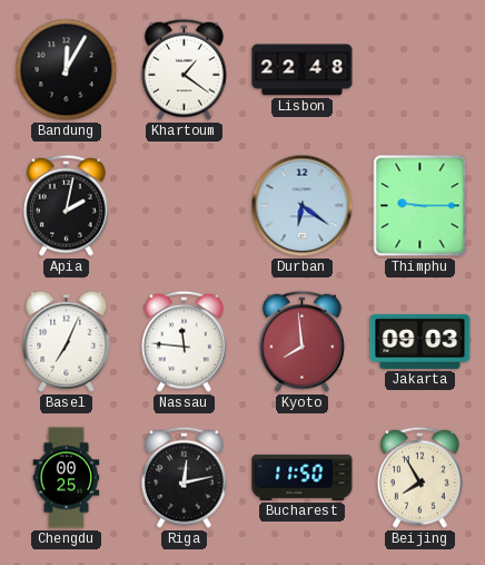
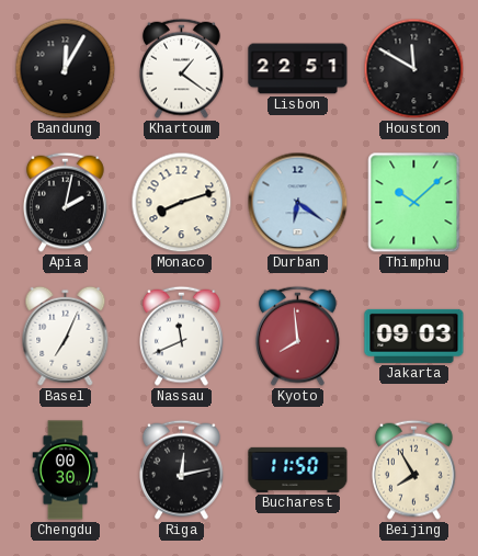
Lisbon: 22:48 -> 22:51
Houston: none -> 11:50
Monaco: none -> 8:12
Thimphu: 9:15 -> 10:08
Nassau: 11:46 -> 11:41
Chengdu: 00:25 -> 00:30
